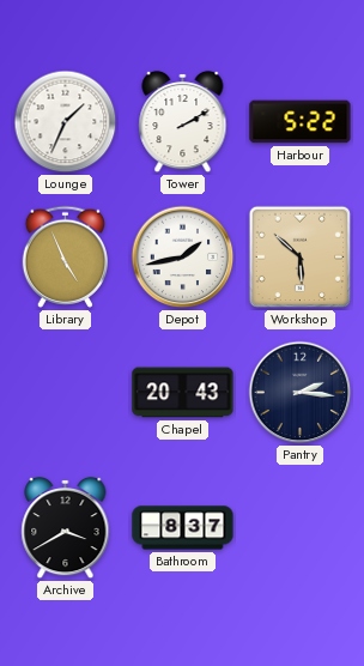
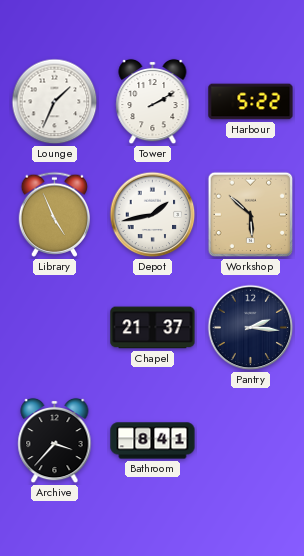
Chapel: 20:43 -> 21:37
Archive: 3:40 -> 3:37
Bathroom: 8:37 -> 8:41
